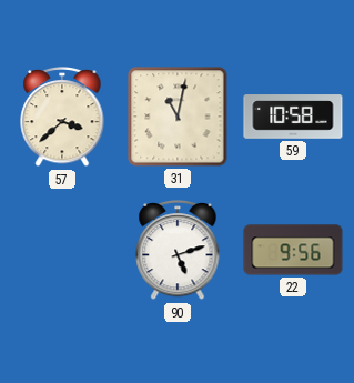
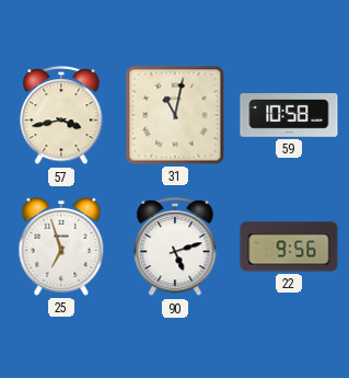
57: 3:38 -> 3:43
25: none -> 6:57
